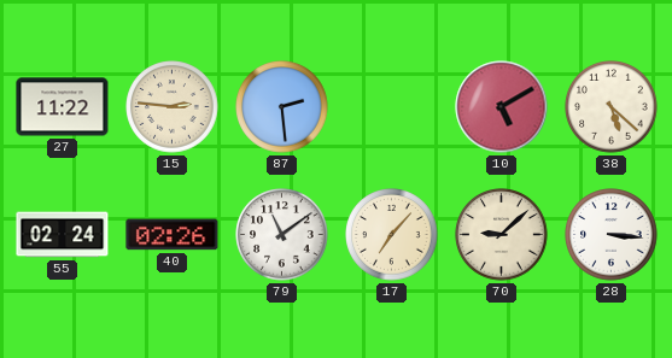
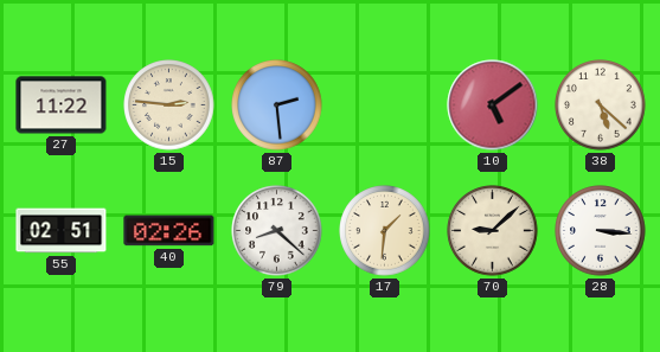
10: 5:10 -> 5:09
55: 02:24 -> 02:51
79: 11:09 -> 8:22
17: 7:07 -> 1:31
